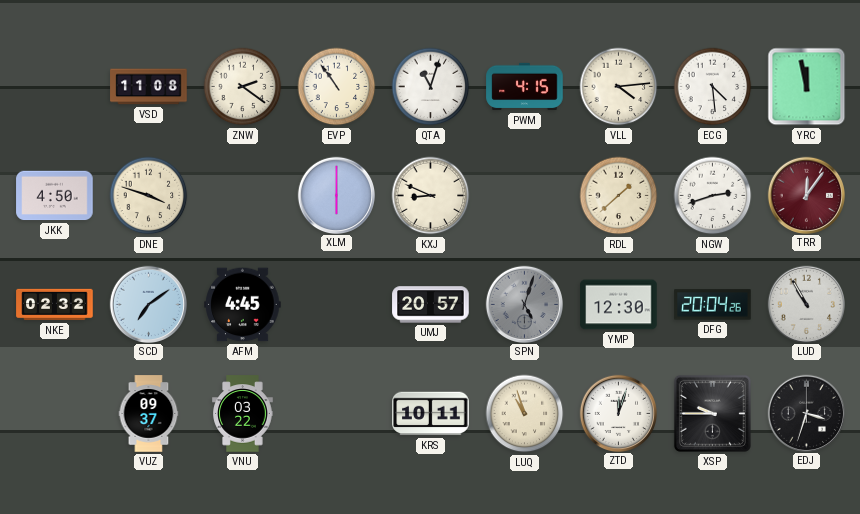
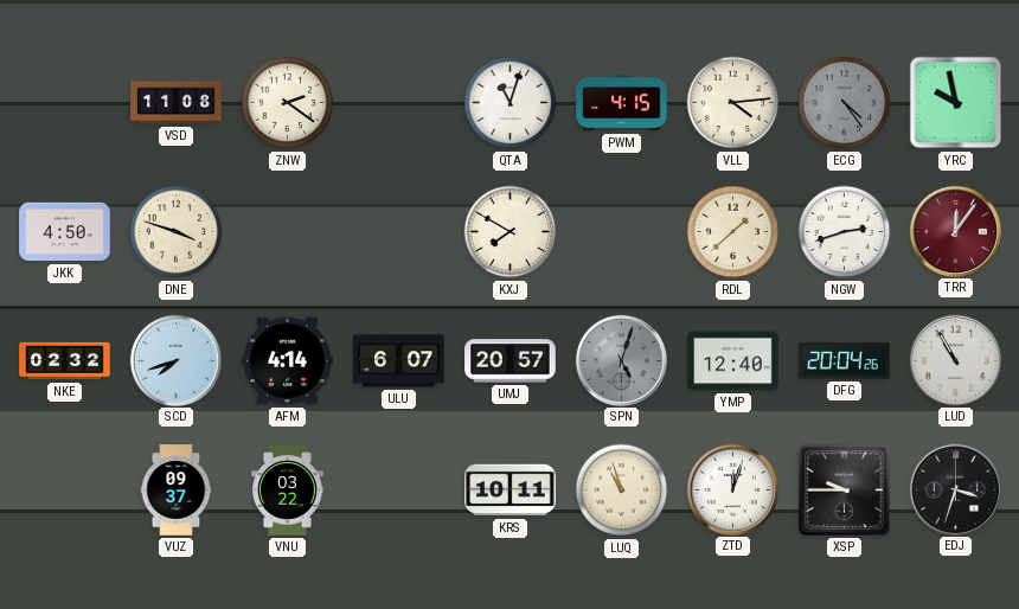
EVP: 10:54 -> none
ECG: 4:29 -> 4:24
ECG dial: white -> grey
YRC: 11:58 -> 9:58
XLM: 6:00 -> none
KXJ: 8:49 -> 7:50
SCD: 7:09 -> 7:42
AFM: 4:45 -> 4:14
ULU: none -> 6:07
YMP: 12:30 -> 12:40
